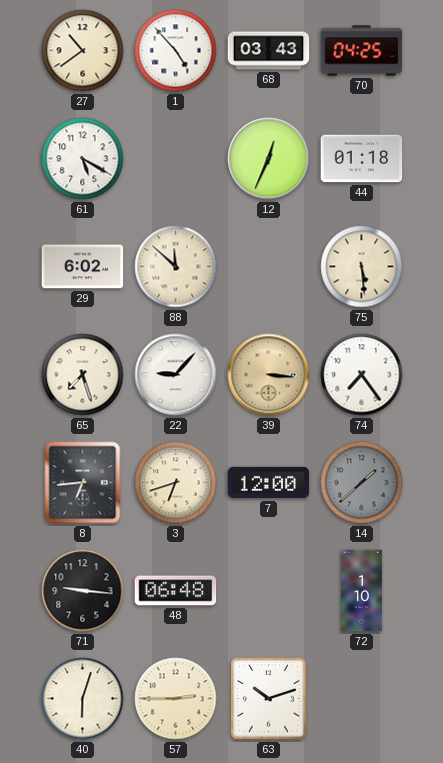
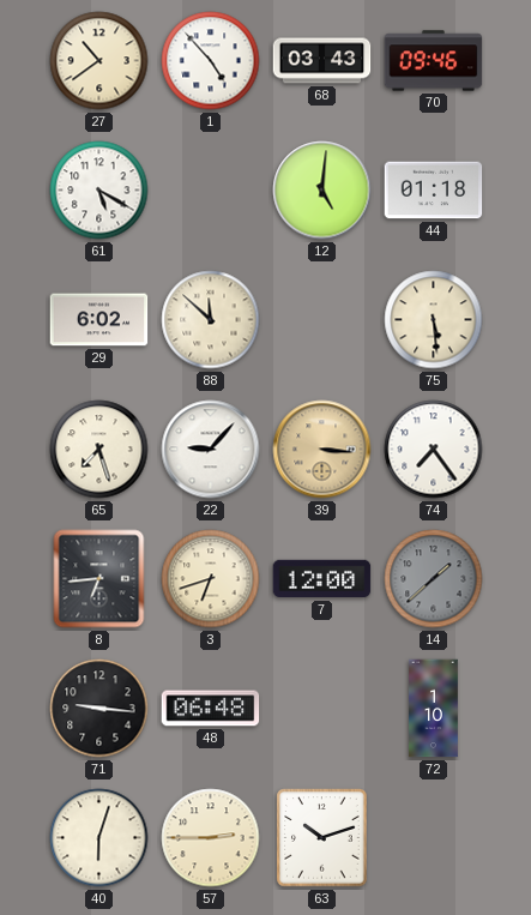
70: 04:25 -> 09:46
12: 12:34 -> 5:01
